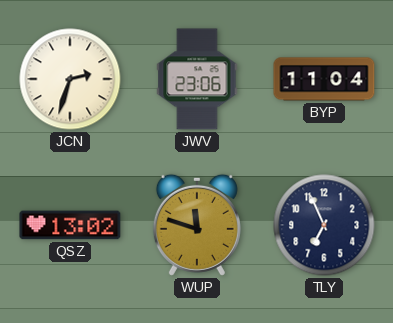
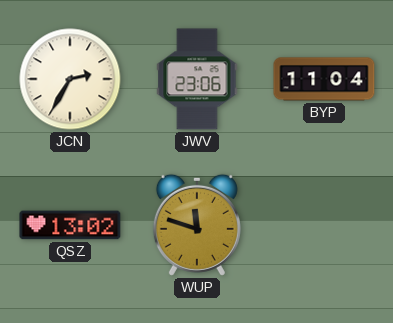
JCN: 2:33 -> 2:35
TLY: 6:56 -> none
